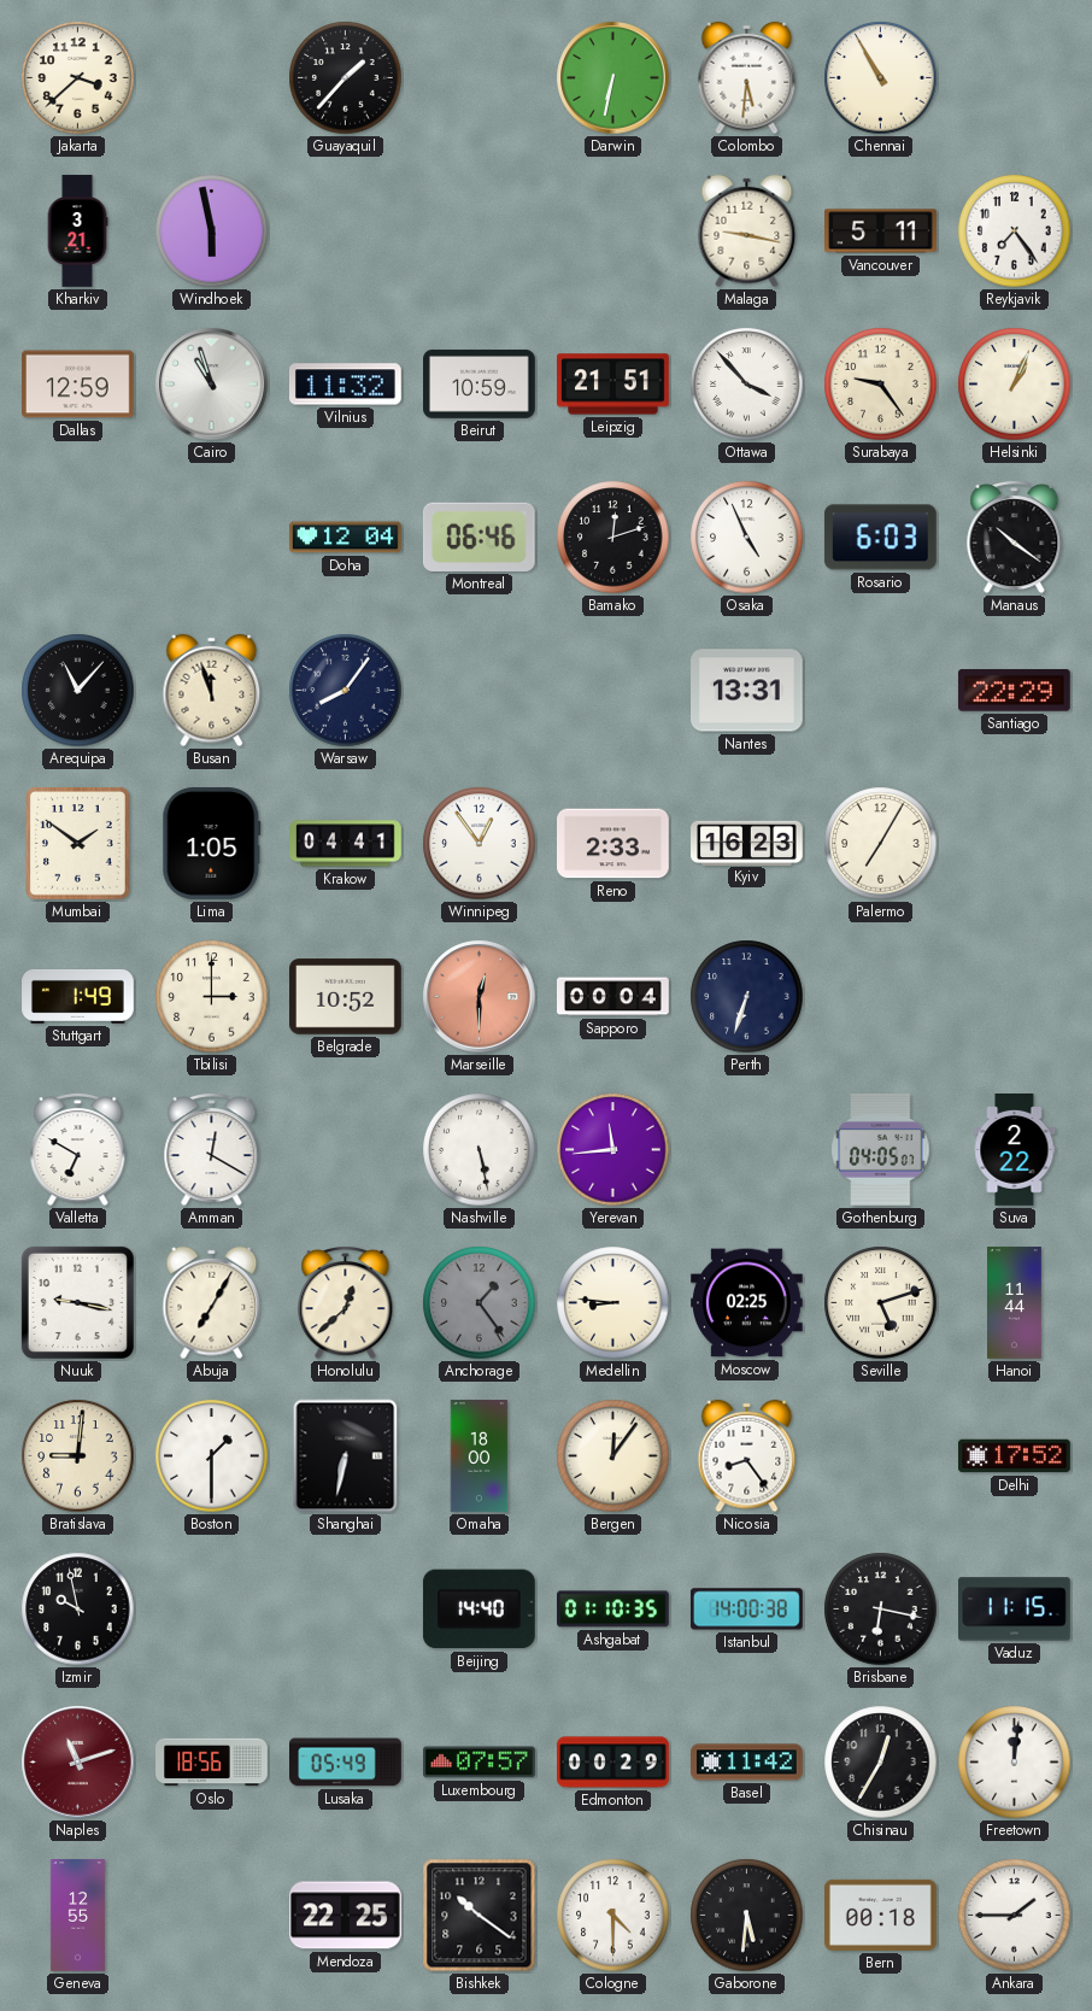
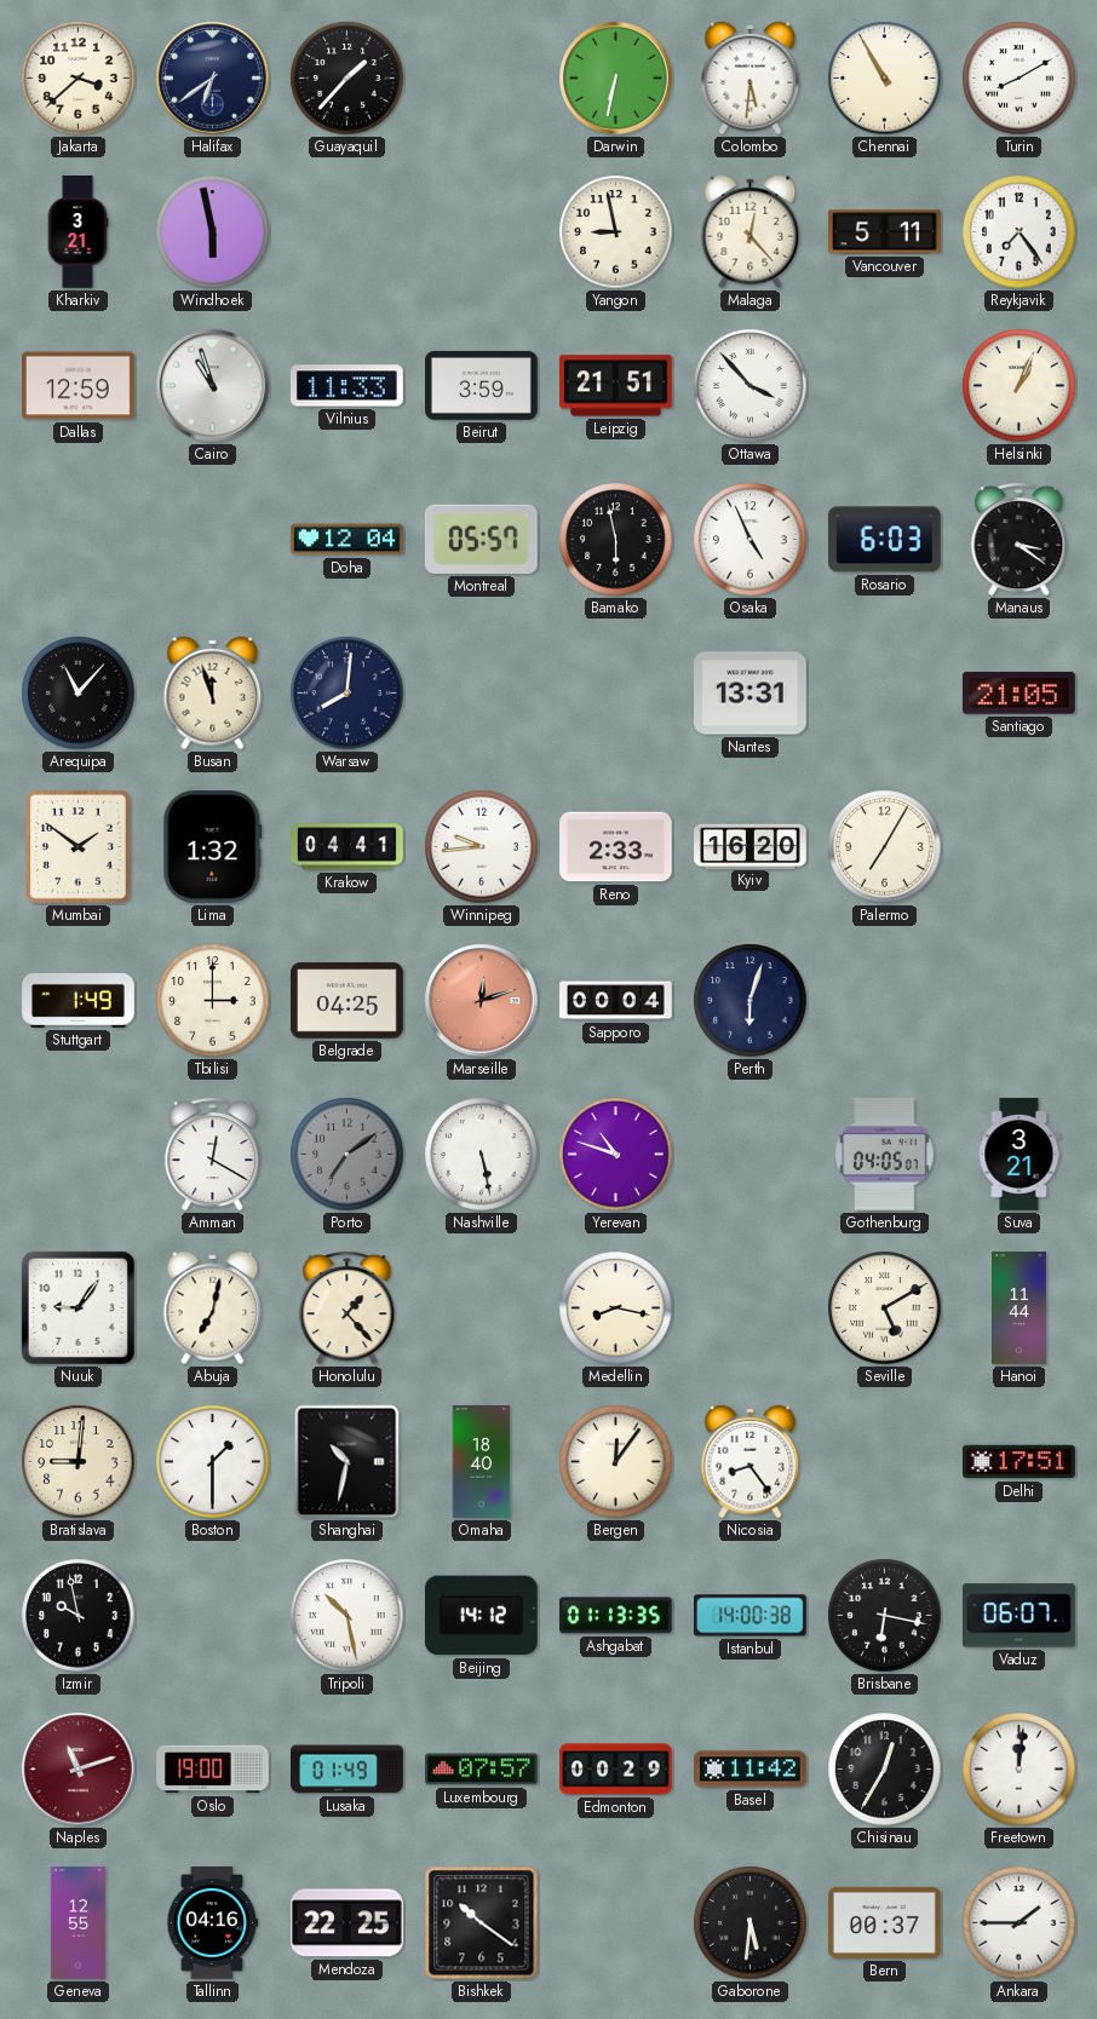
Halifax: none -> 6:39
Turin: none -> 8:10
Yangon: none -> 8:58
Malaga: 9:17 -> 12:23
Vilnius: 11:32 -> 11:33
Beirut: 10:59 -> 3:59
Surabaya: 9:24 -> none
Montreal: 06:46 -> 05:57
Bamako: 12:12 -> 5:58
Manaus: 10:21 -> 3:21
Warsaw: 8:06 -> 8:01
Santiago: 22:29 -> 21:05
Lima: 1:05 -> 1:32
Winnipeg: 12:54 -> 9:44
Kyiv: 16:23 -> 16:20
Belgrade: 10:52 -> 04:25
Marseille: 12:30 -> 12:12
Perth: 6:33 -> 6:03
Valletta: 6:50 -> none
Porto: none -> 7:09
Yerevan: 11:44 -> 10:48
Suva: 2:22 -> 3:21
Nuuk: 9:17 -> 9:06
Abuja: 7:05 -> 7:02
Honolulu: 12:38 -> 1:23
Anchorage: 1:24 -> none
Medellin: 8:46 -> 8:17
Moscow: 02:25 -> none
Seville: 5:12 -> 5:10
Shanghai: 6:32 -> 10:32
Omaha: 18:00 -> 18:40
Delhi: 17:52 -> 17:51
Tripoli: none -> 10:28
Beijing: 14:40 -> 14:12
Ashgabat: 01:10 -> 01:13
Vaduz: 11:15 -> 06:07
Oslo: 18:56 -> 19:00
Lusaka: 05:49 -> 01:49
Tallinn: none -> 04:16
Cologne: 4:30 -> none
Bern: 00:18 -> 00:37
